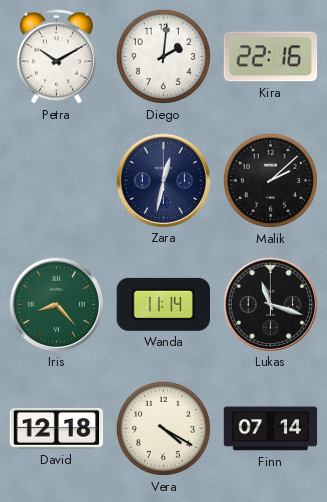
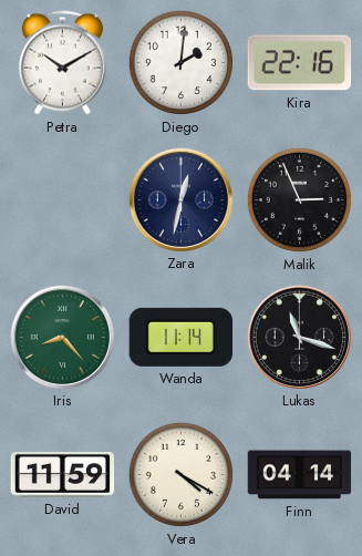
Malik: 2:08 -> 2:56
David: 12:18 -> 11:59
Finn: 07:14 -> 04:14
